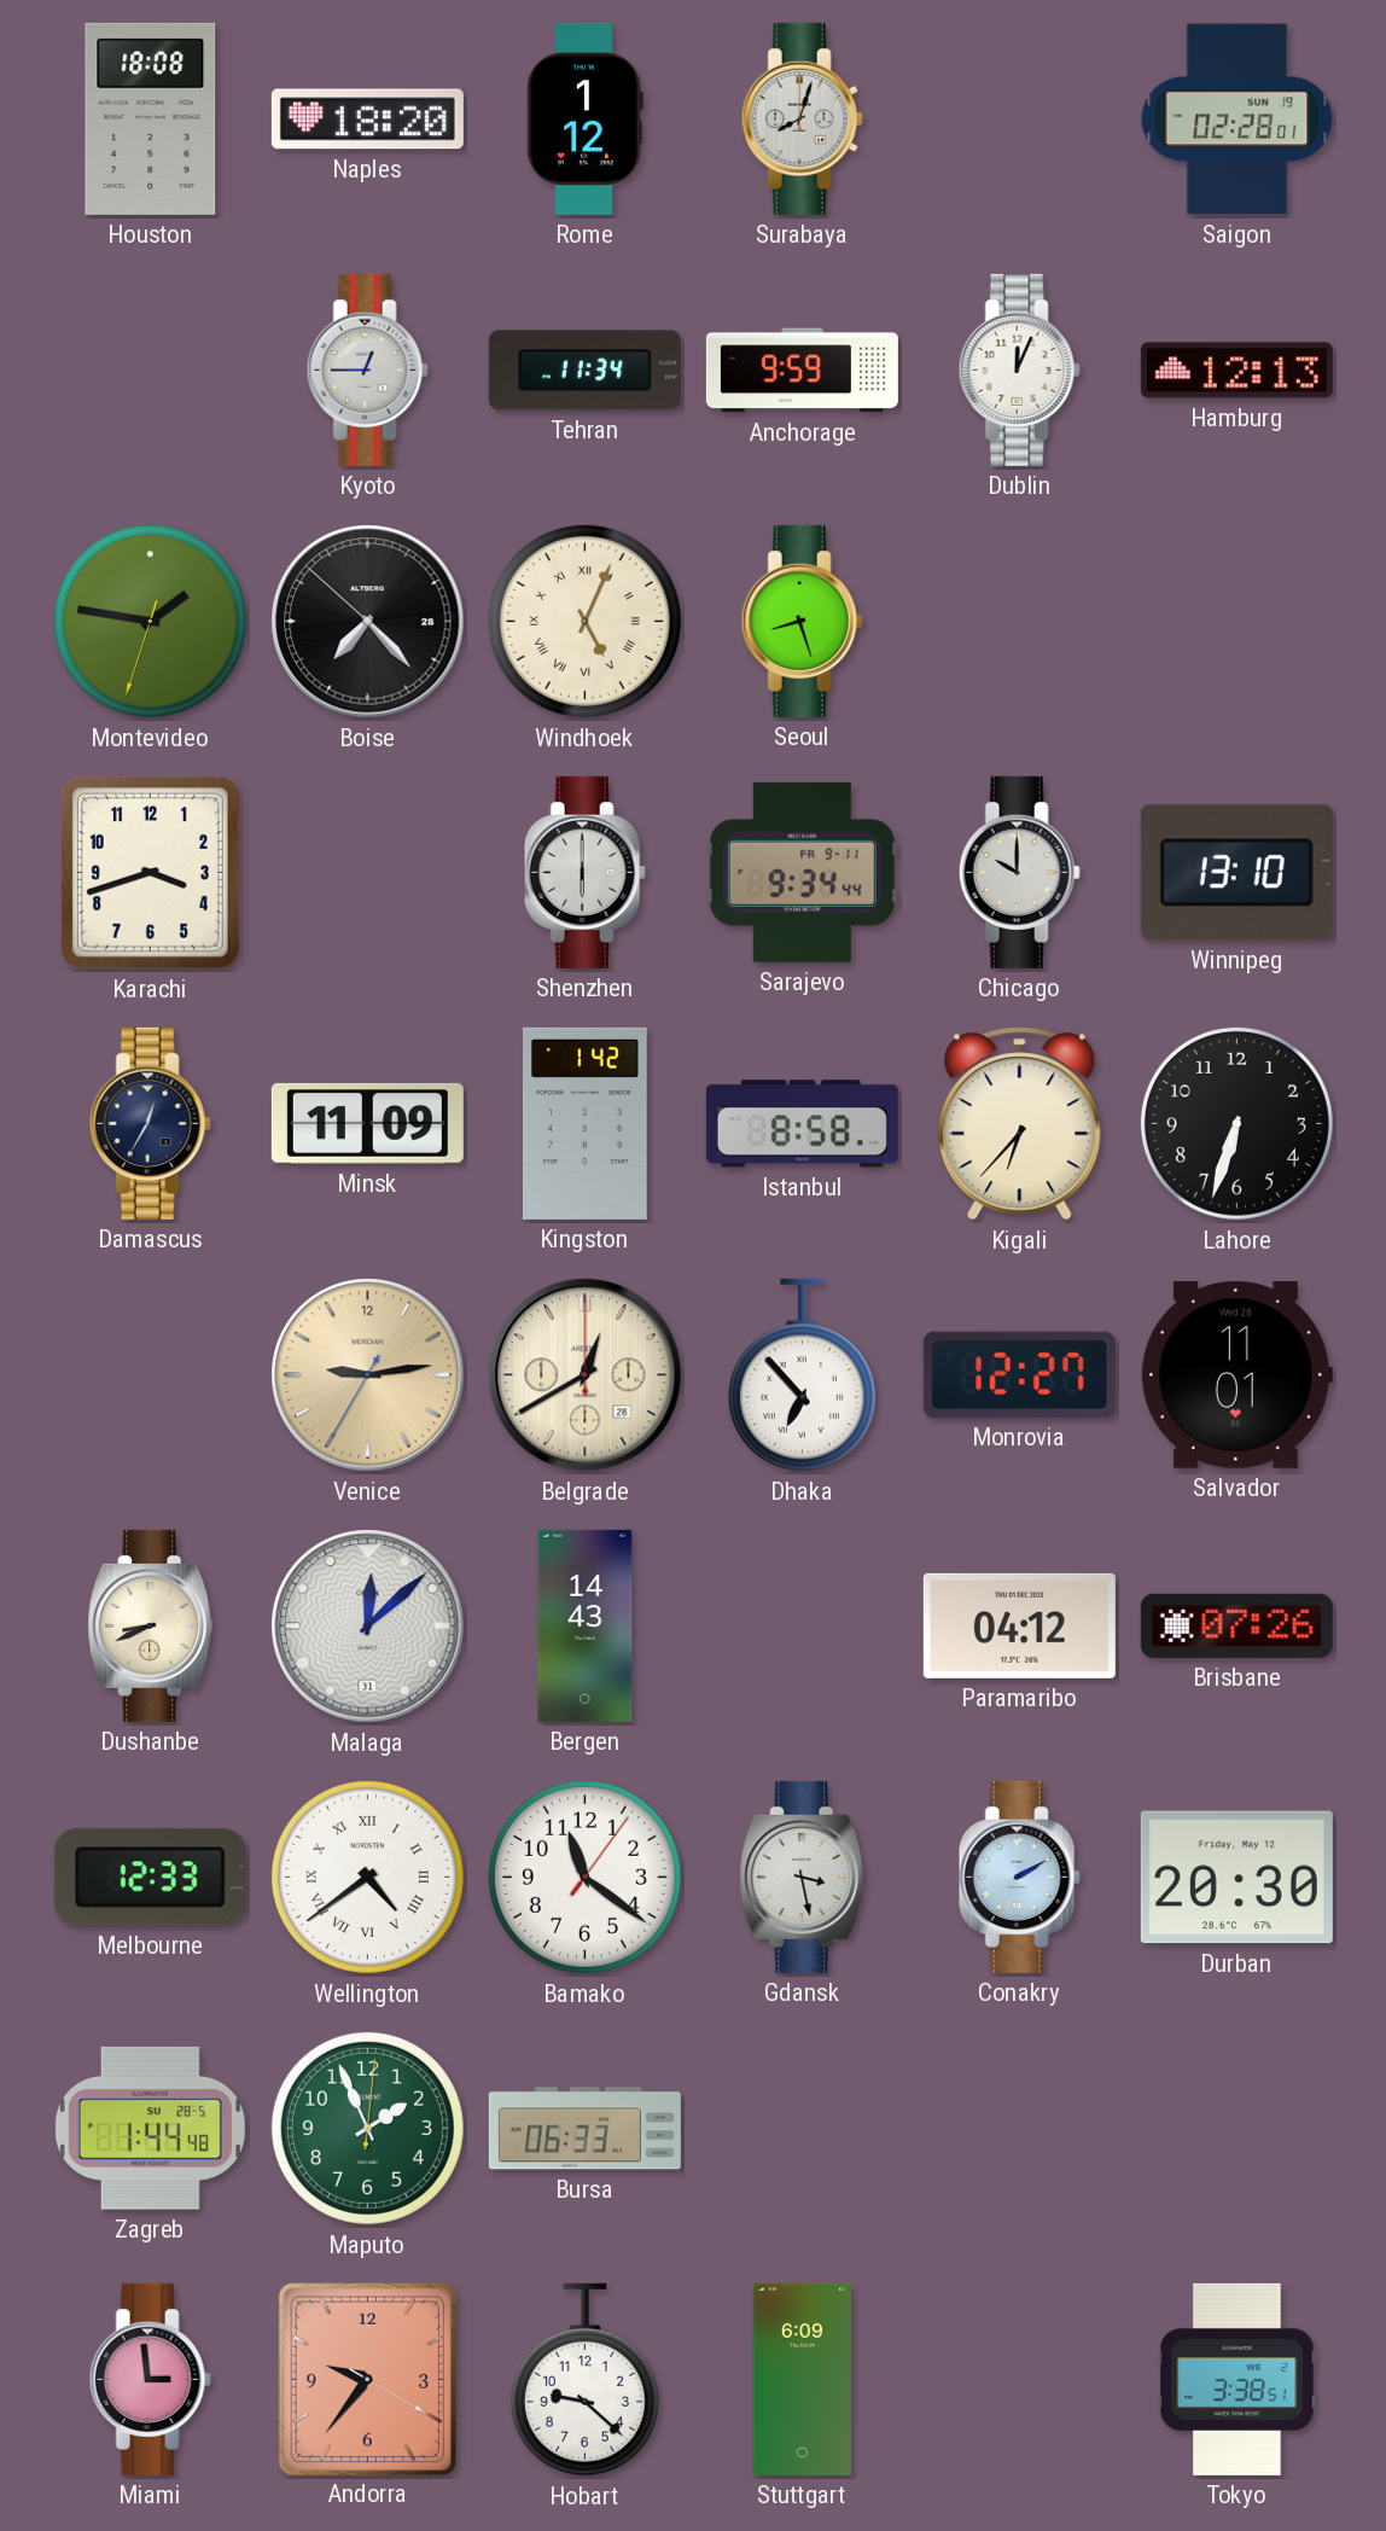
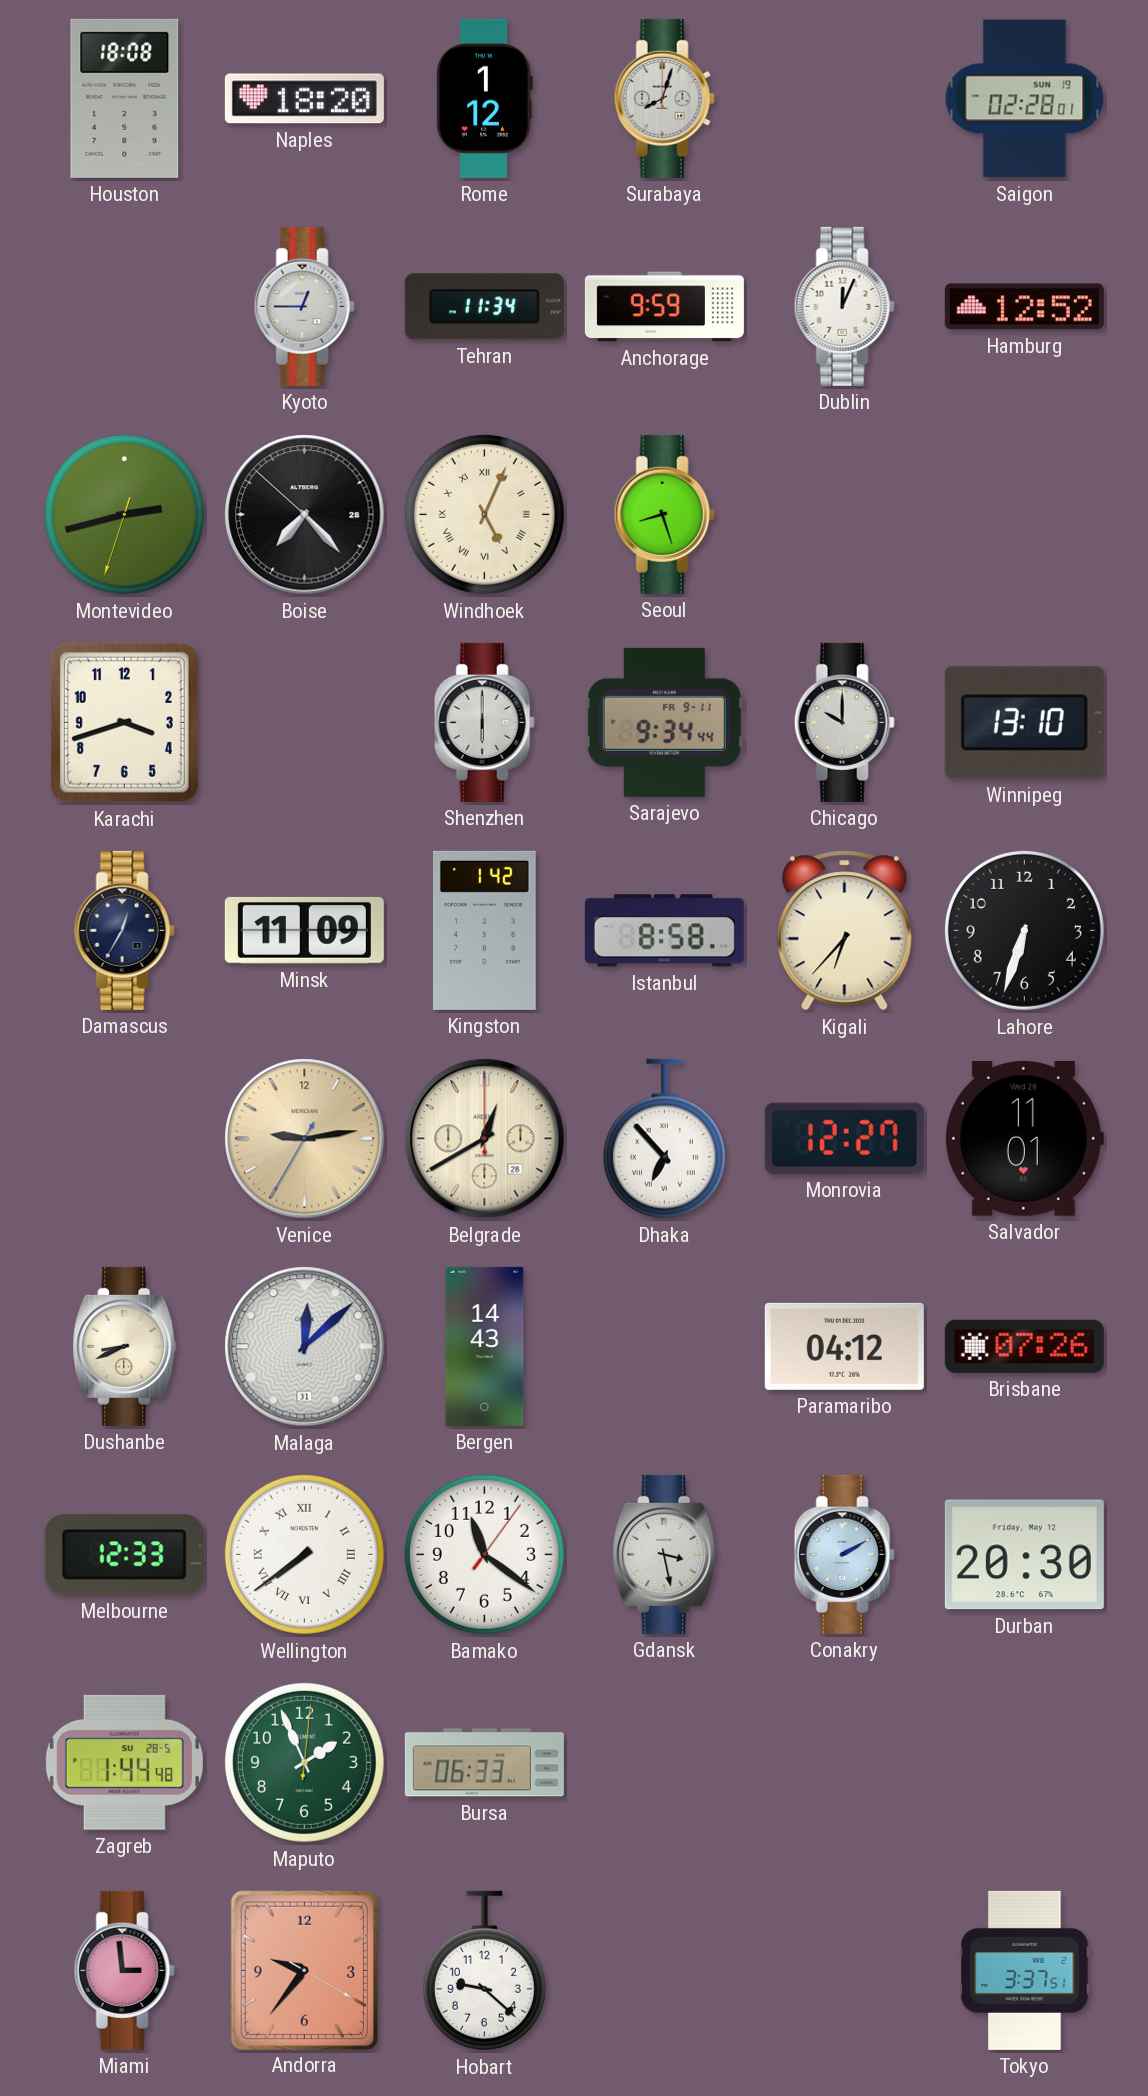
Hamburg: 12:13 -> 12:52
Montevideo: 1:46 -> 2:42
Wellington: 4:39 -> 7:39
Stuttgart: 6:09 -> none
Tokyo: 3:38 -> 3:37
